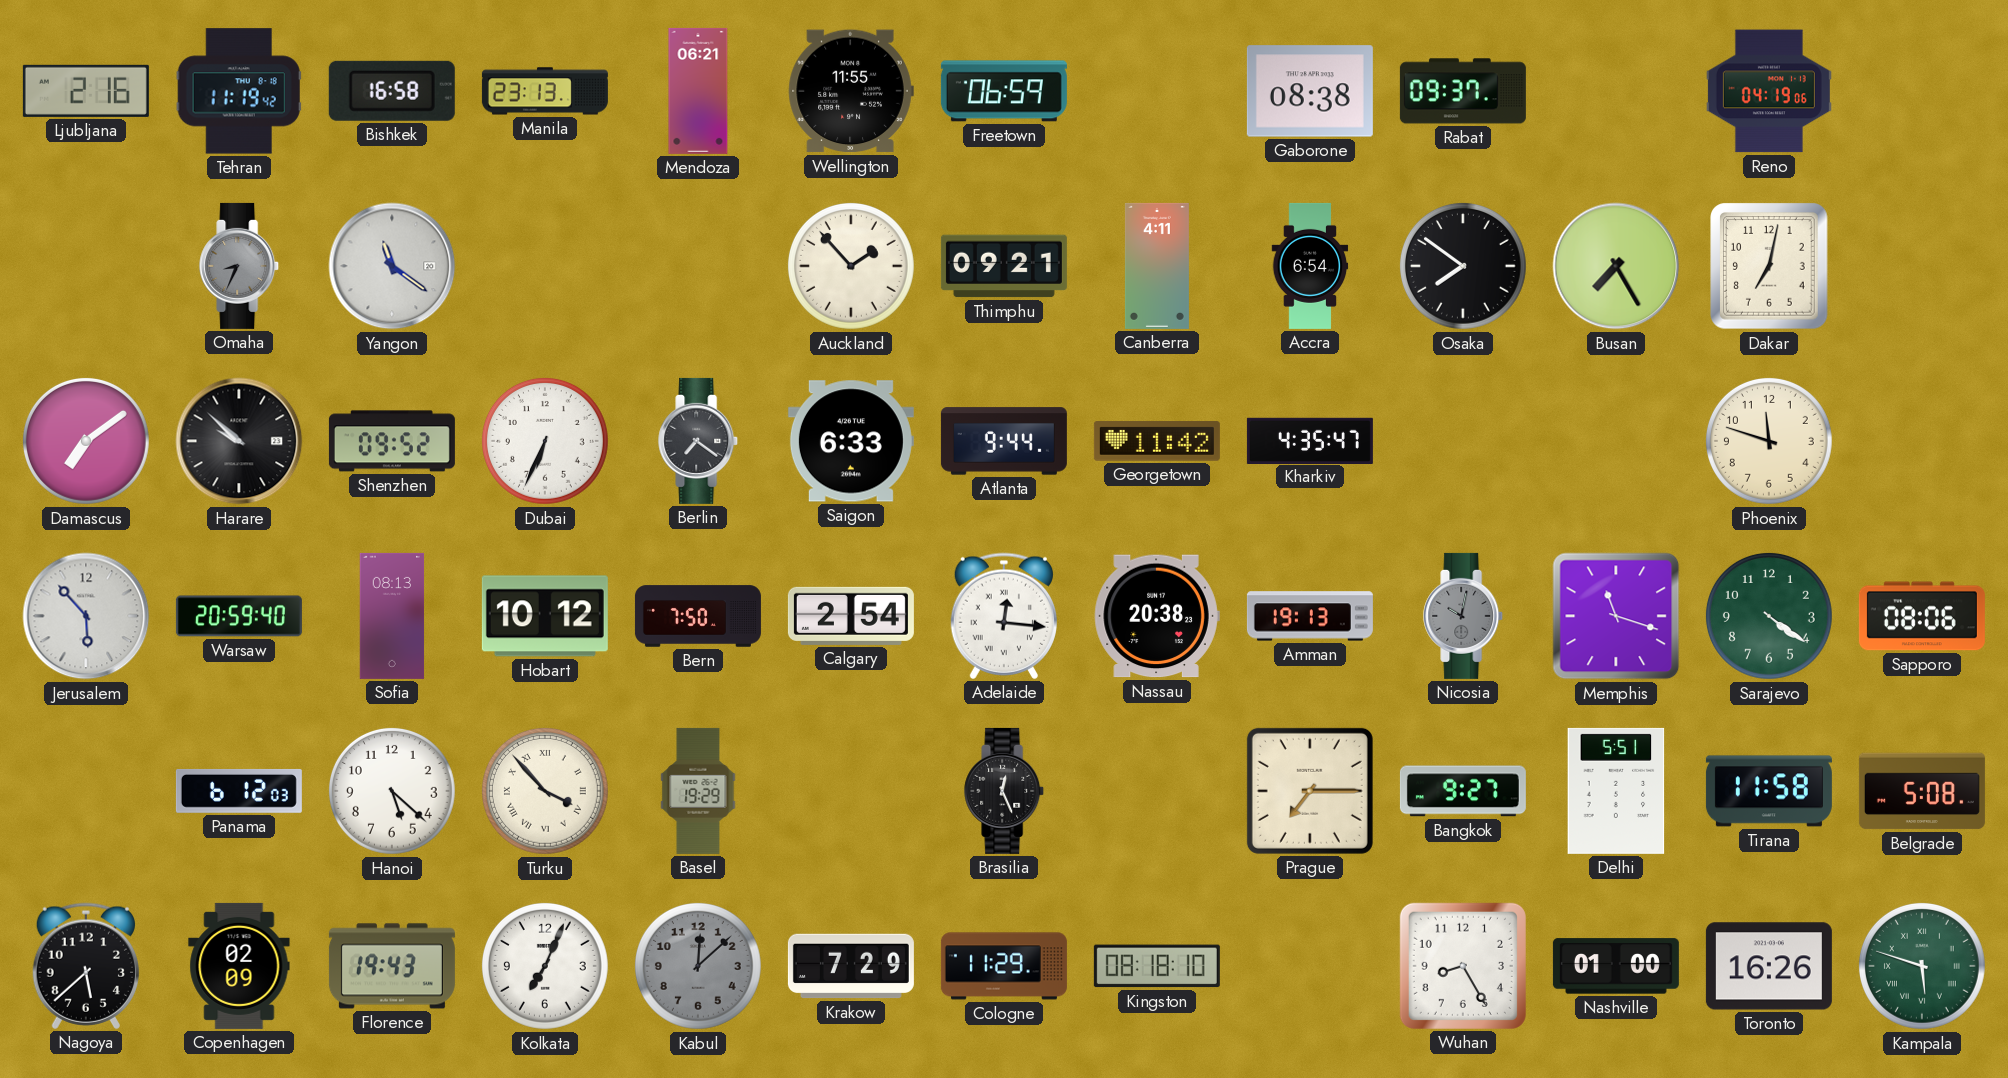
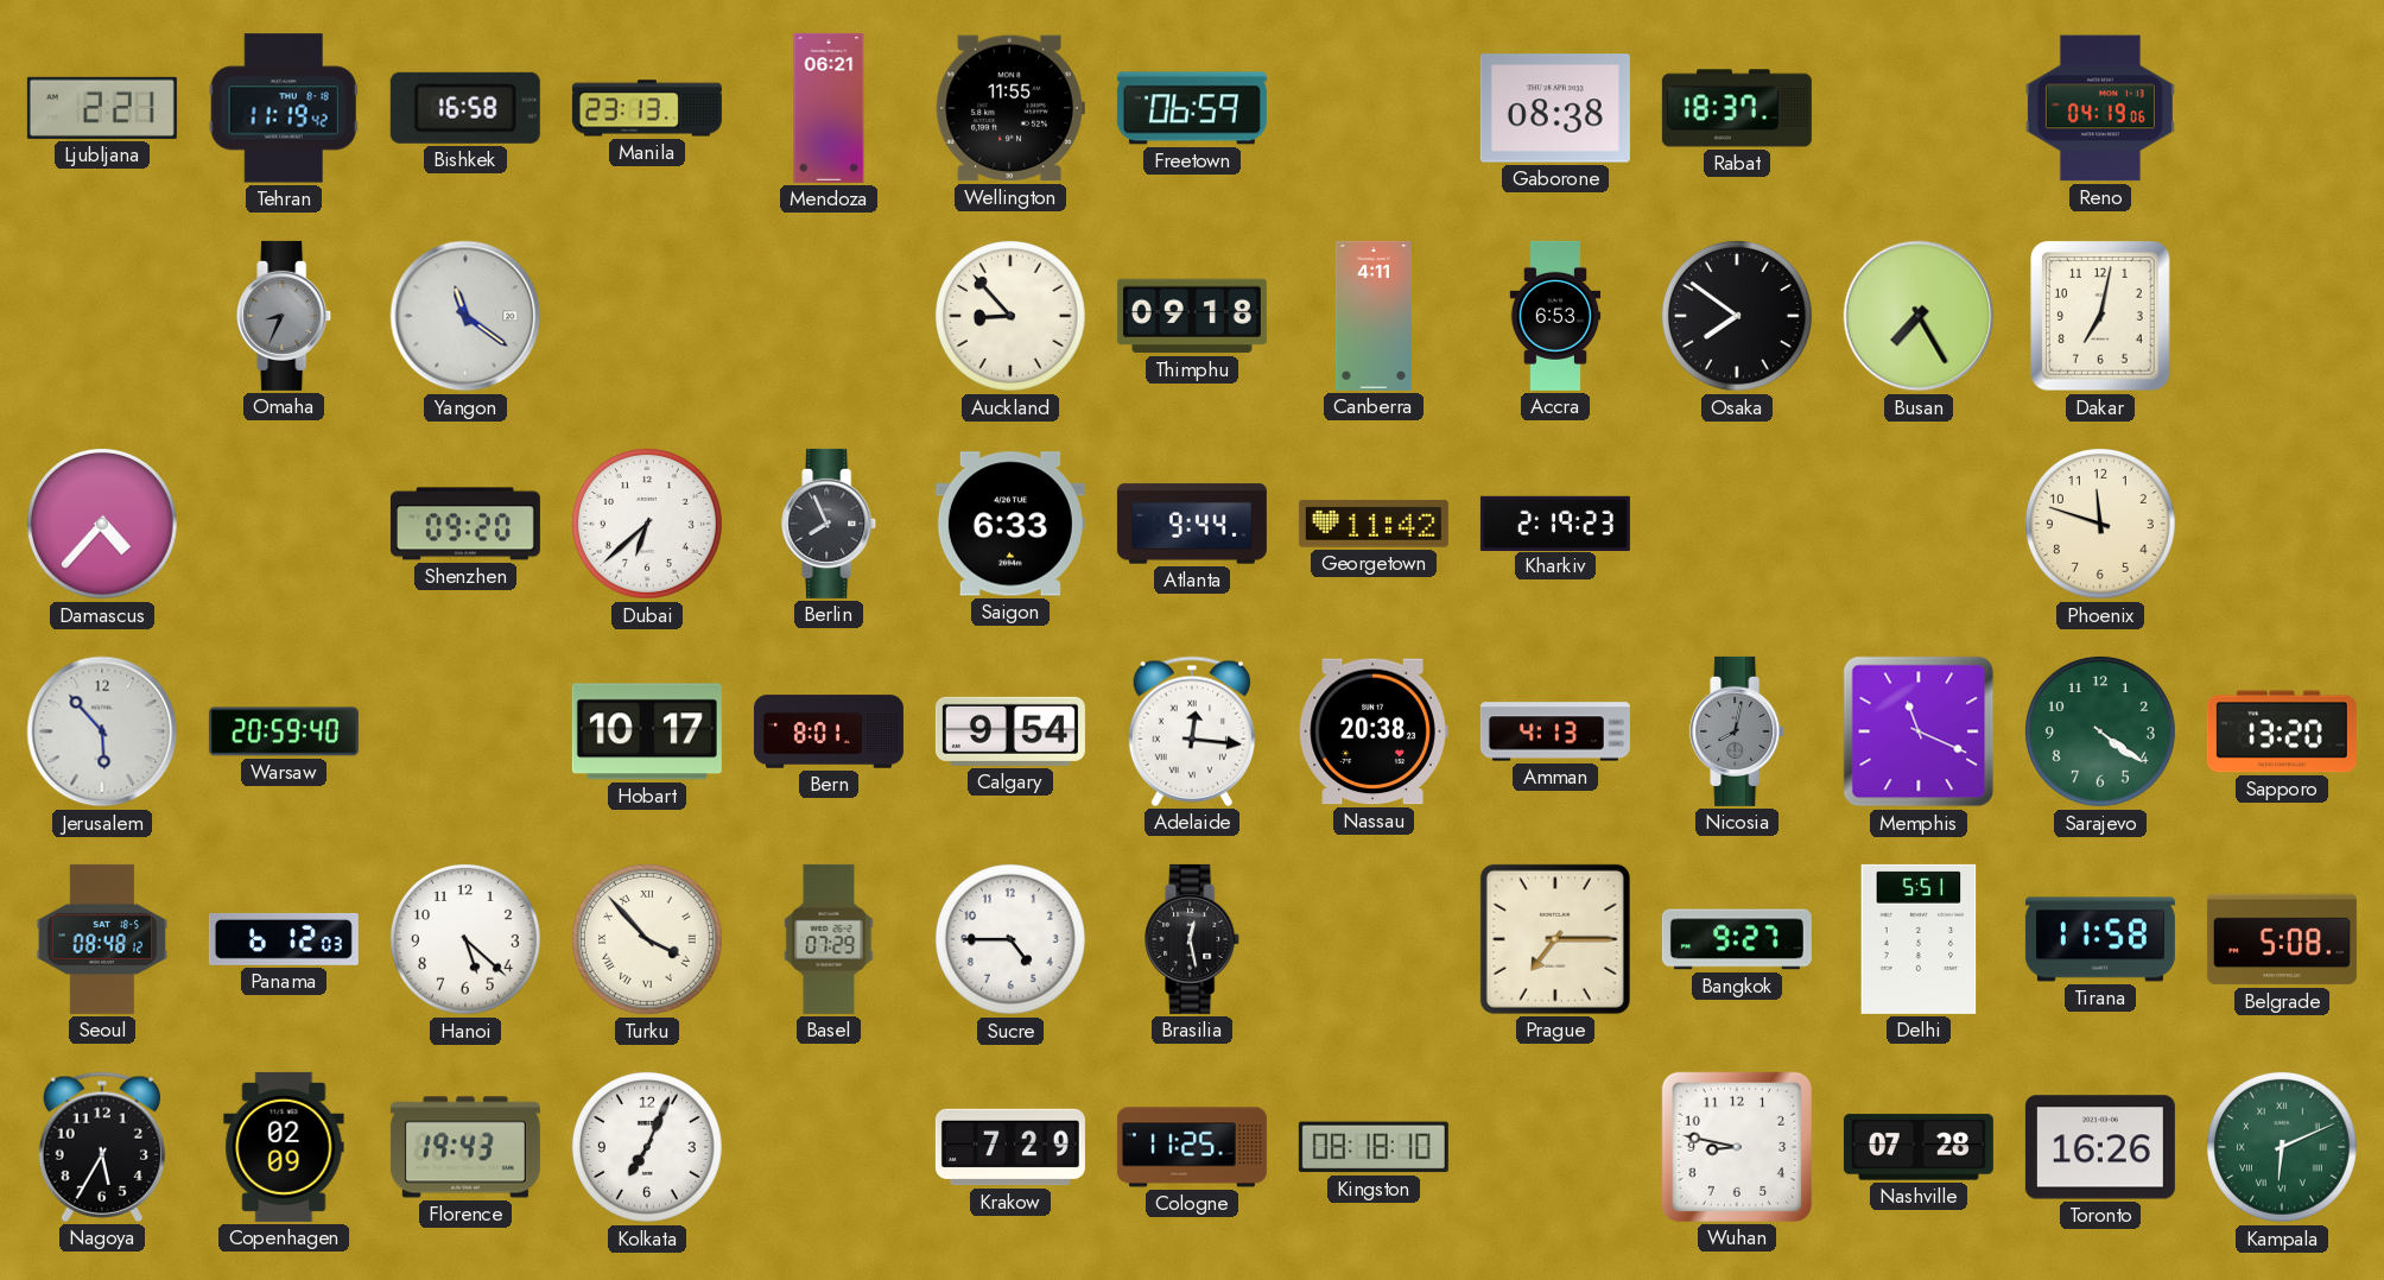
Ljubljana: 2:16 -> 2:21
Rabat: 09:37 -> 18:37
Auckland: 1:53 -> 8:53
Thimphu: 09:21 -> 09:18
Accra: 6:54 -> 6:53
Damascus: 7:09 -> 4:37
Harare: 9:52 -> none
Shenzhen: 09:52 -> 09:20
Dubai: 6:34 -> 6:38
Berlin: 7:21 -> 7:56
Kharkiv: 4:35 -> 2:19
Sofia: 08:13 -> none
Hobart: 10:12 -> 10:17
Bern: 7:50 -> 8:01
Calgary: 2:54 -> 9:54
Amman: 19:13 -> 4:13
Nicosia: 10:02 -> 8:02
Memphis: 11:18 -> 11:19
Sapporo: 08:06 -> 13:20
Seoul: none -> 08:48
Basel: 19:29 -> 07:29
Sucre: none -> 4:45
Brasilia: 12:26 -> 12:28
Nagoya: 5:38 -> 5:35
Kabul: 12:08 -> none
Cologne: 11:29 -> 11:25
Wuhan: 8:25 -> 8:47
Nashville: 01:00 -> 07:28
Kampala: 5:48 -> 6:11
